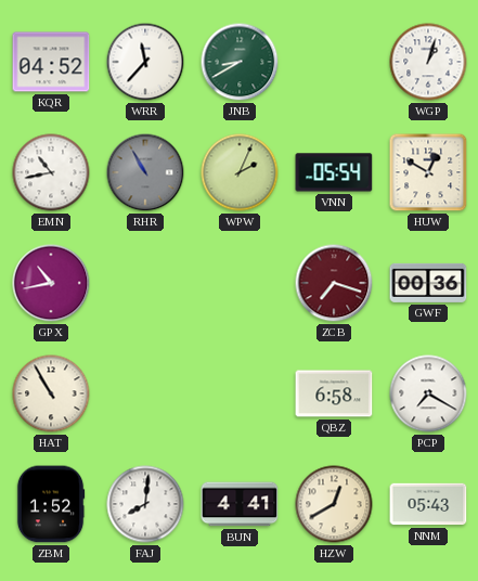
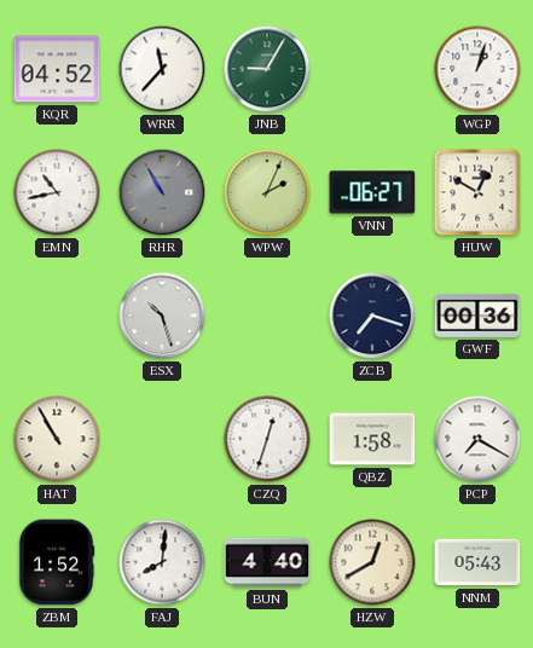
JNB: 8:40 -> 9:05
VNN: 05:54 -> 06:27
GPX: 10:43 -> none
ESX: none -> 10:27
ZCB dial: burgundy -> navy
CZQ: none -> 12:33
QBZ: 6:58 -> 1:58
BUN: 4:41 -> 4:40
